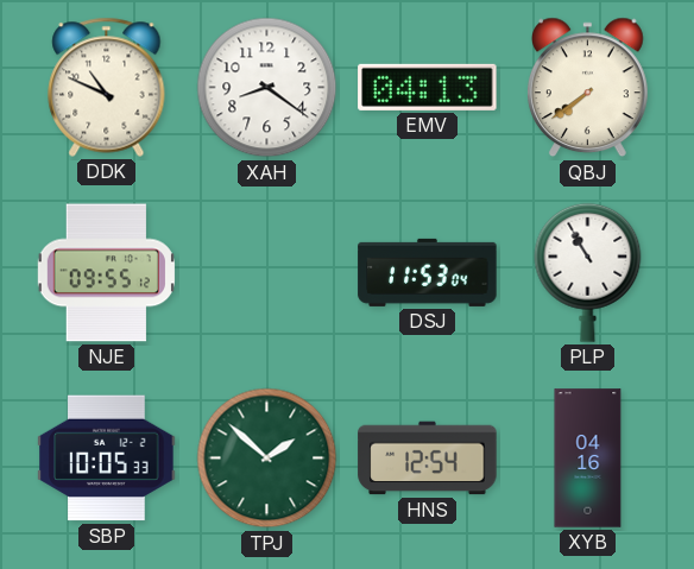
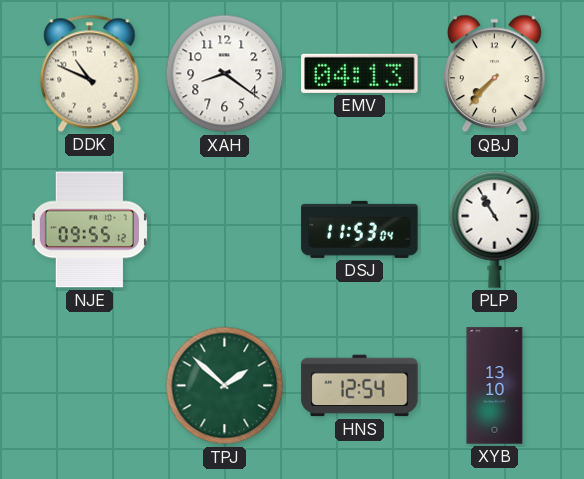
QBJ: 7:39 -> 7:37
SBP: 10:05 -> none
XYB: 04:16 -> 13:10
